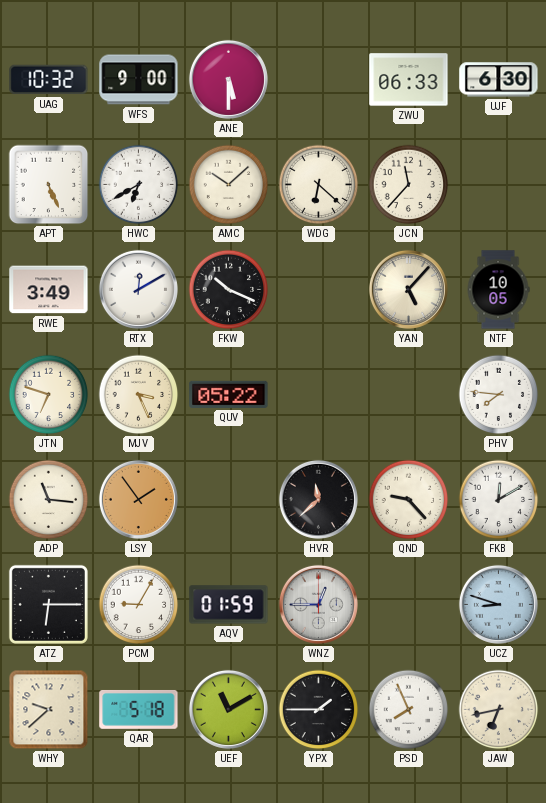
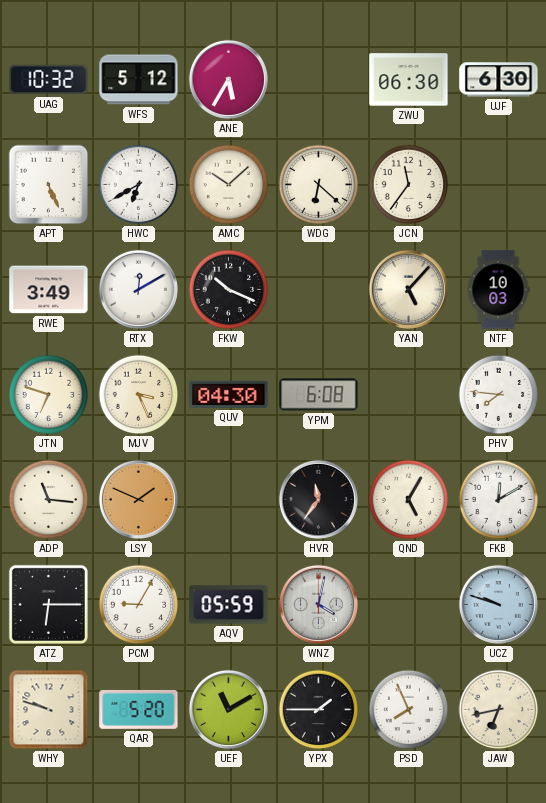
WFS: 9:00 -> 5:12
ANE: 5:30 -> 5:35
ZWU: 06:33 -> 06:30
JCN: 11:37 -> 11:36
NTF: 10:05 -> 10:03
QUV: 05:22 -> 04:30
YPM: none -> 6:08
LSY: 1:54 -> 1:49
HVR: 11:38 -> 11:36
QND: 9:23 -> 5:05
AQV: 01:59 -> 05:59
WNZ: 12:45 -> 4:02
UCZ: 8:48 -> 9:48
WHY: 9:38 -> 9:48
QAR: 5:18 -> 5:20
